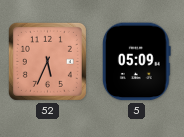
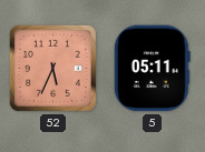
5: 05:09 -> 05:11
